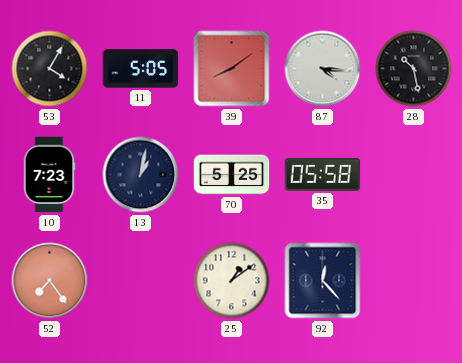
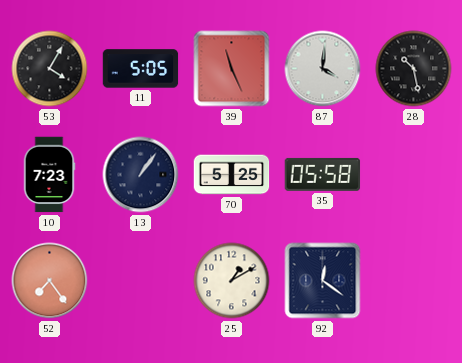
39: 8:09 -> 11:26
87: 4:16 -> 4:01
13: 1:02 -> 1:06
25: 1:09 -> 1:10
92: 12:23 -> 12:21
